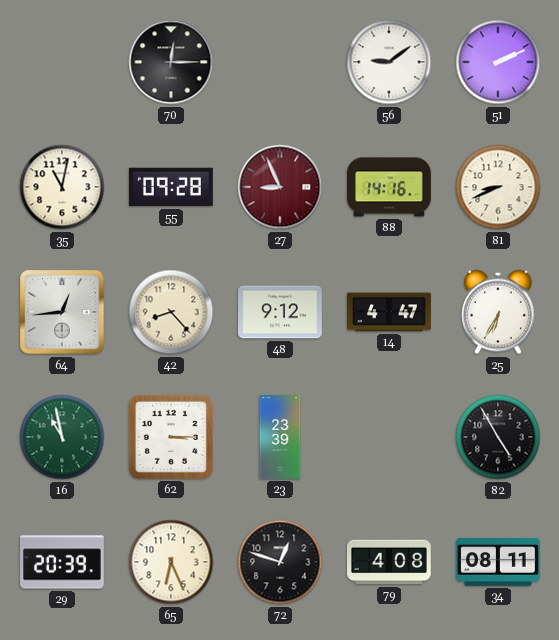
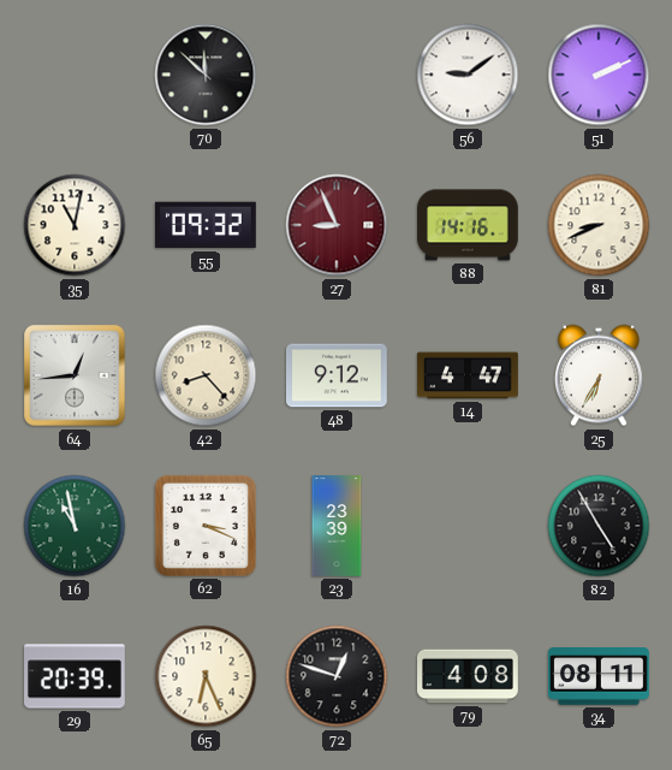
70: 12:15 -> 11:52
55: 09:28 -> 09:32
62: 3:15 -> 3:19
